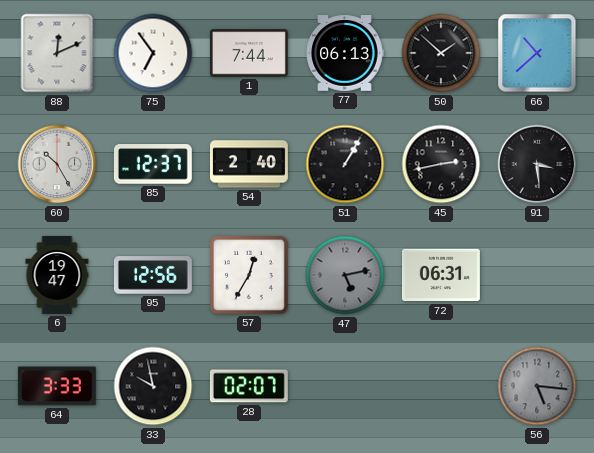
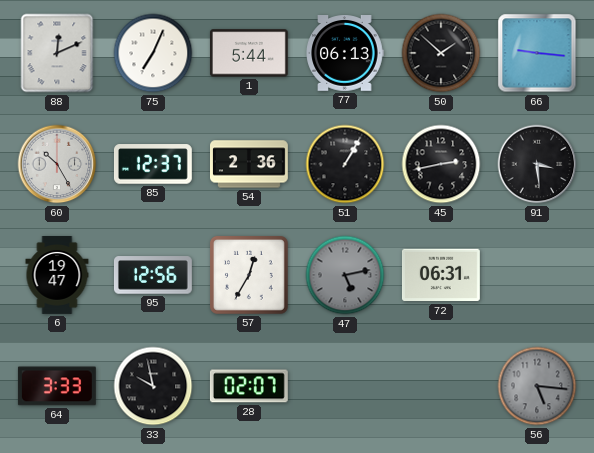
75: 6:54 -> 7:04
1: 7:44 -> 5:44
66: 10:38 -> 9:16
54: 2:40 -> 2:36
